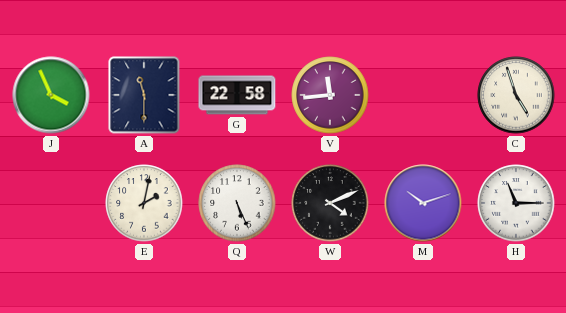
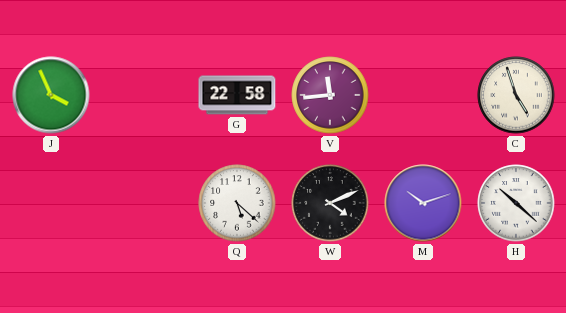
A: 11:30 -> none
E: 2:02 -> none
Q: 5:26 -> 5:22
H: 11:15 -> 10:22
